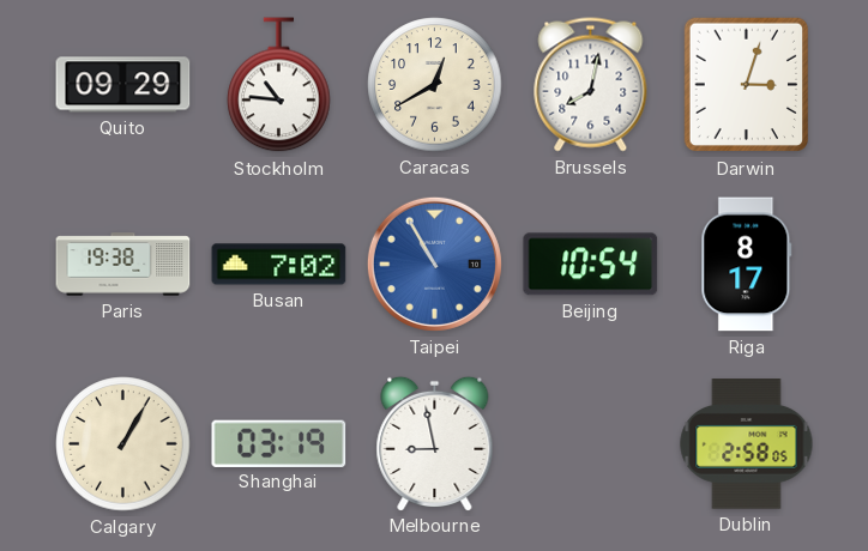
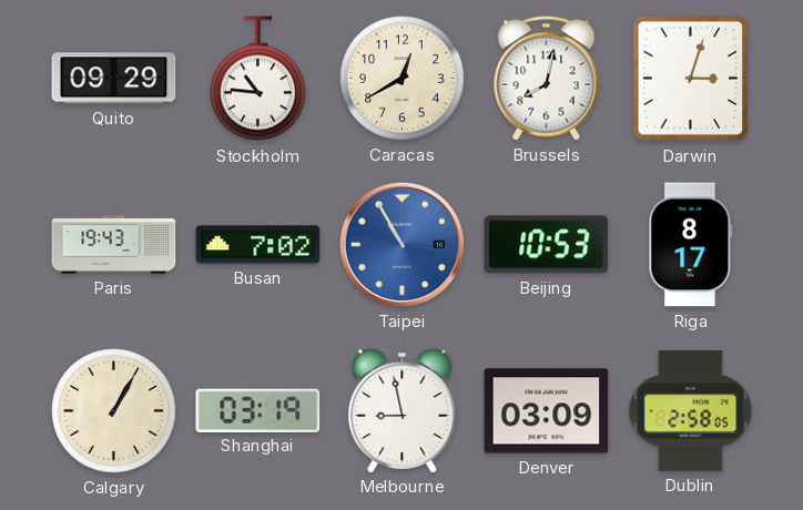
Paris: 19:38 -> 19:43
Beijing: 10:54 -> 10:53
Denver: none -> 03:09
